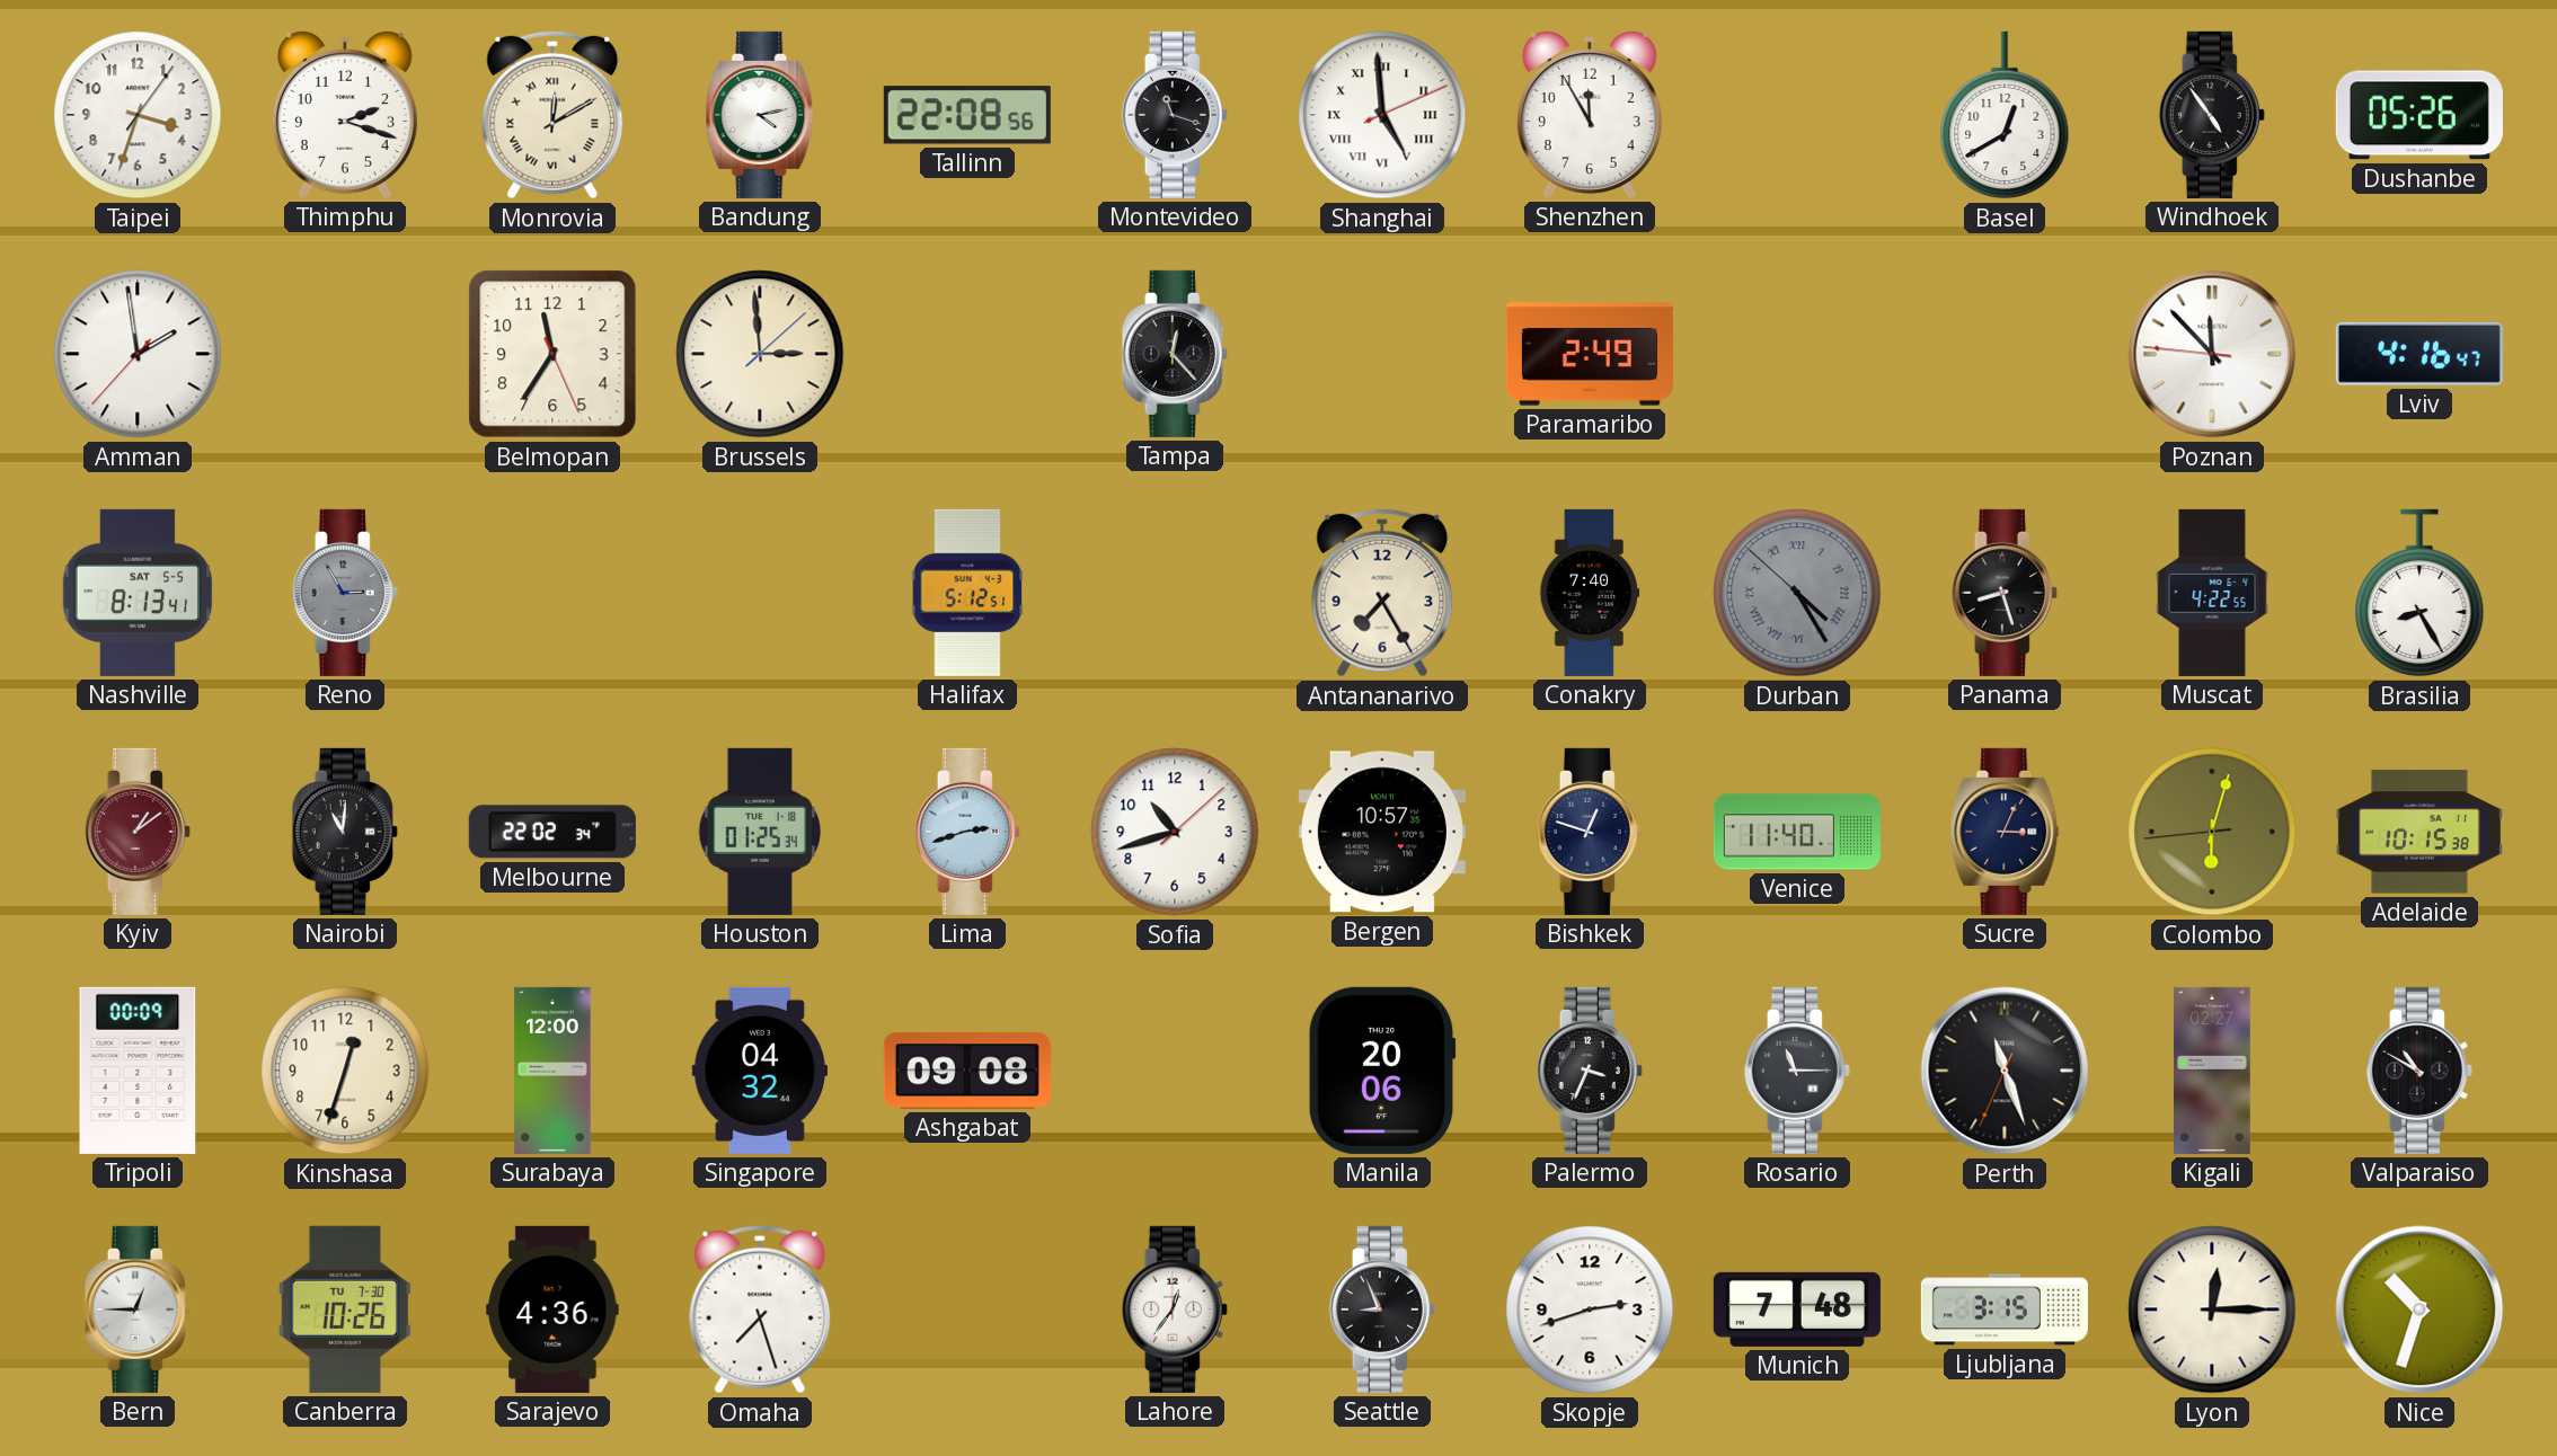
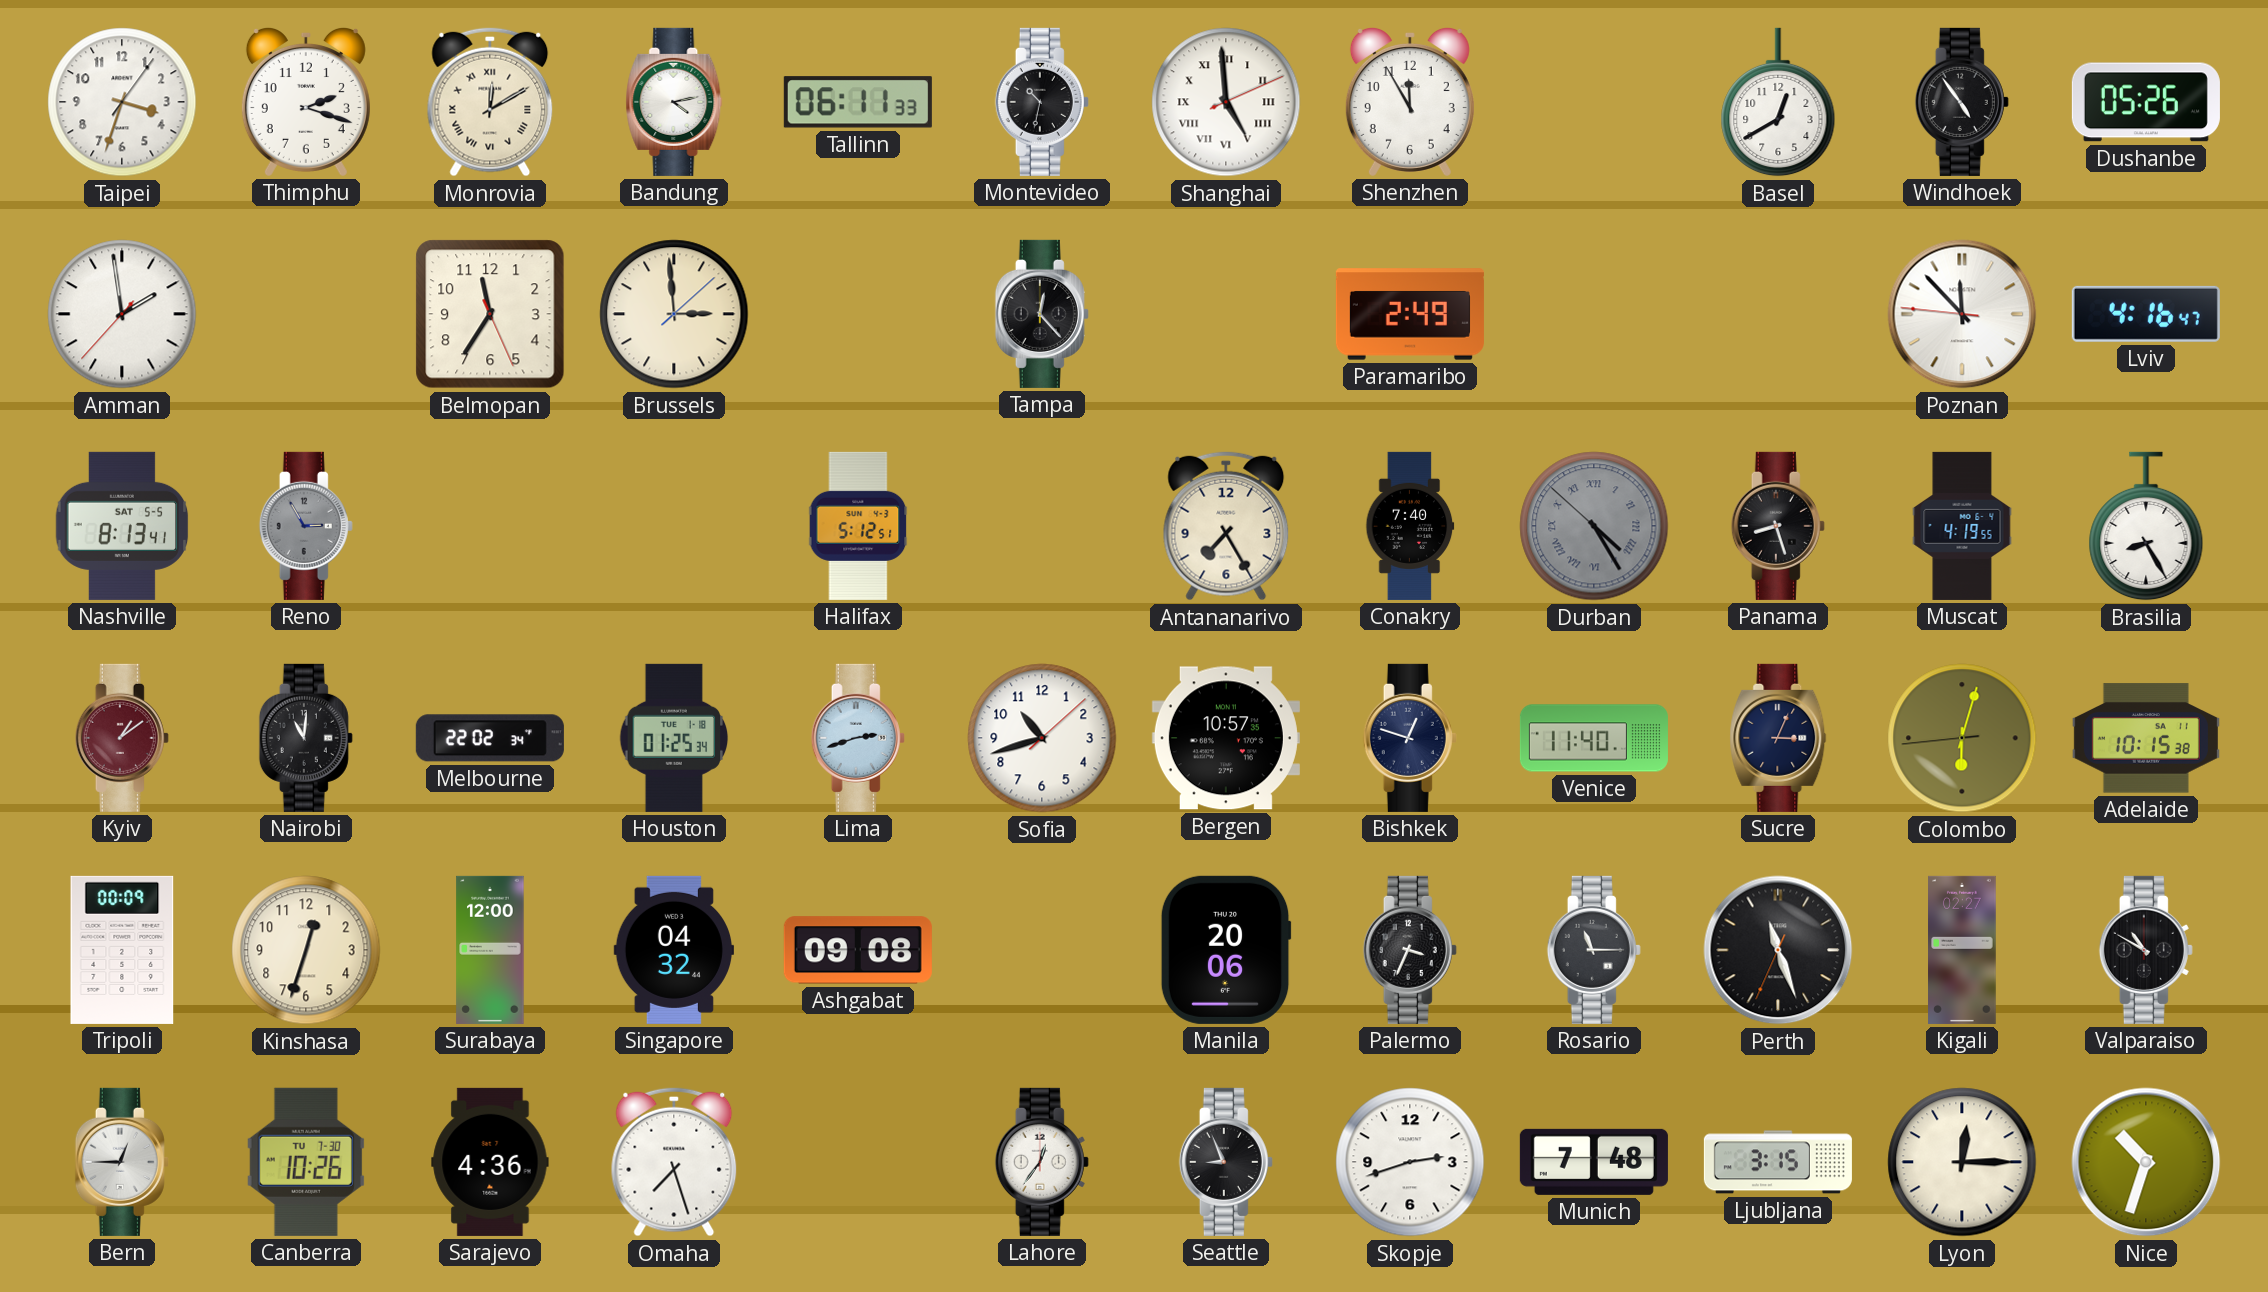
Tallinn: 22:08 -> 06:11
Montevideo: 11:18 -> 10:32
Muscat: 4:22 -> 4:19
